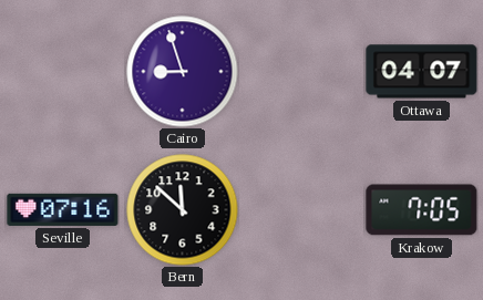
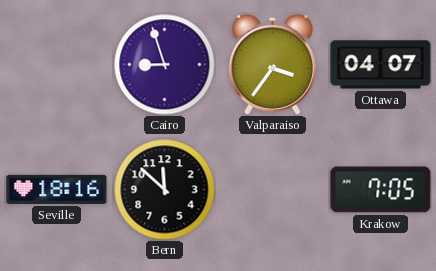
Valparaiso: none -> 3:36
Seville: 07:16 -> 18:16
